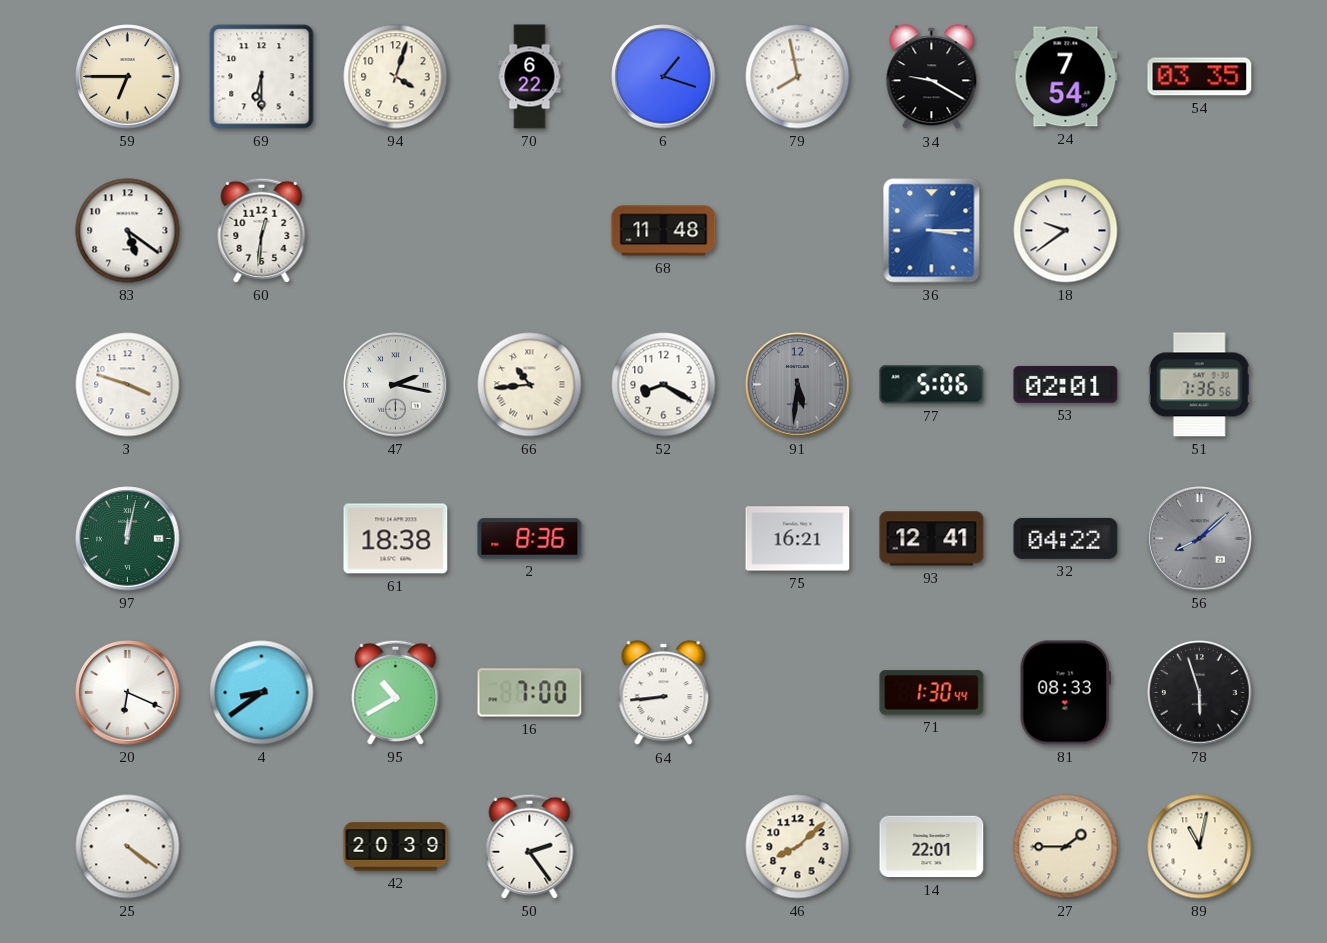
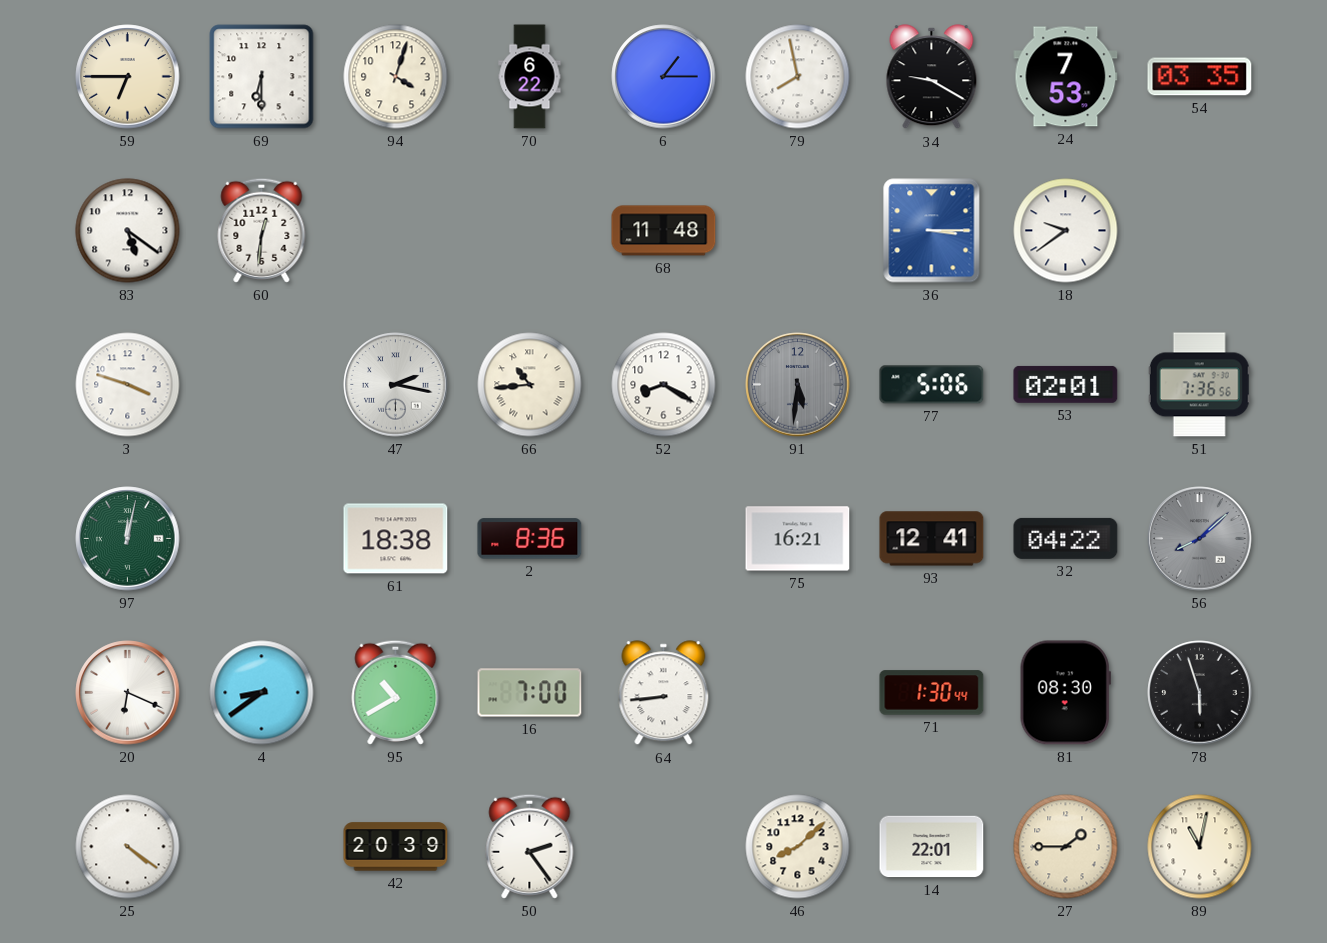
6: 1:18 -> 1:15
24: 7:54 -> 7:53
81: 08:33 -> 08:30
